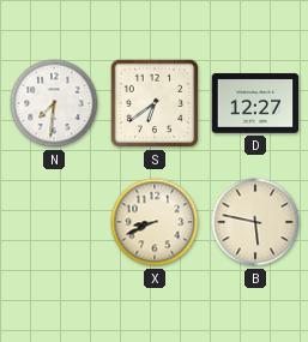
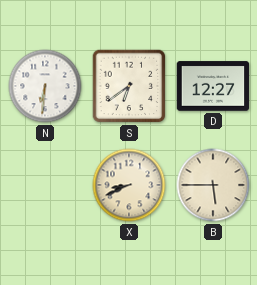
N: 7:31 -> 6:31
B: 5:47 -> 5:45
